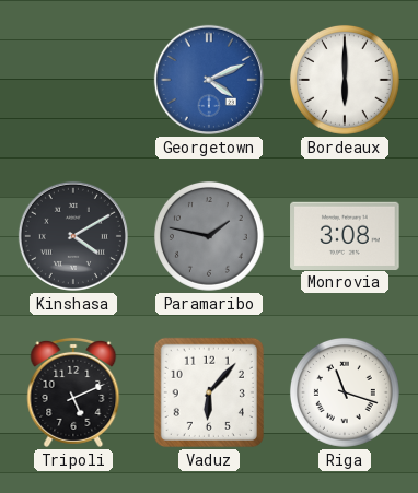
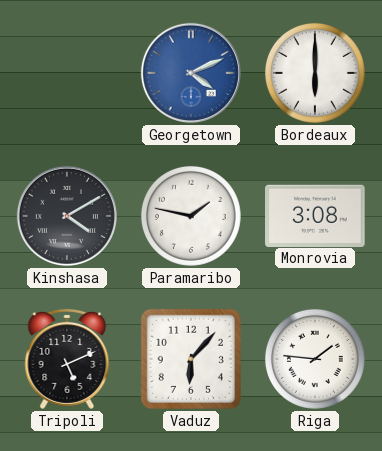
Paramaribo dial: grey -> white
Riga: 11:18 -> 1:46
